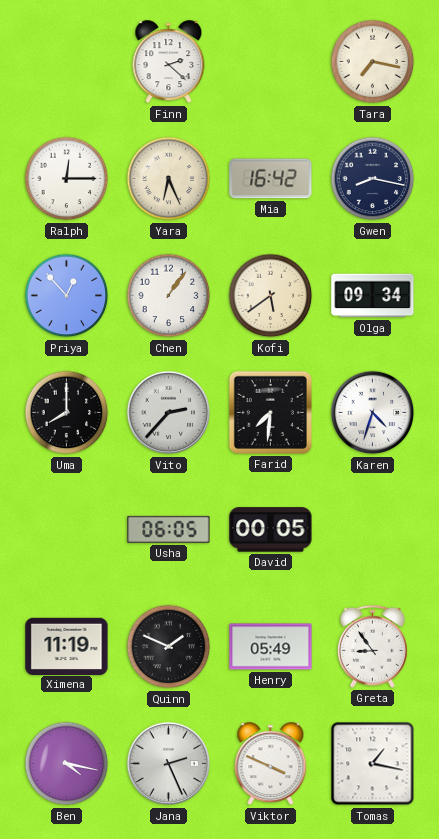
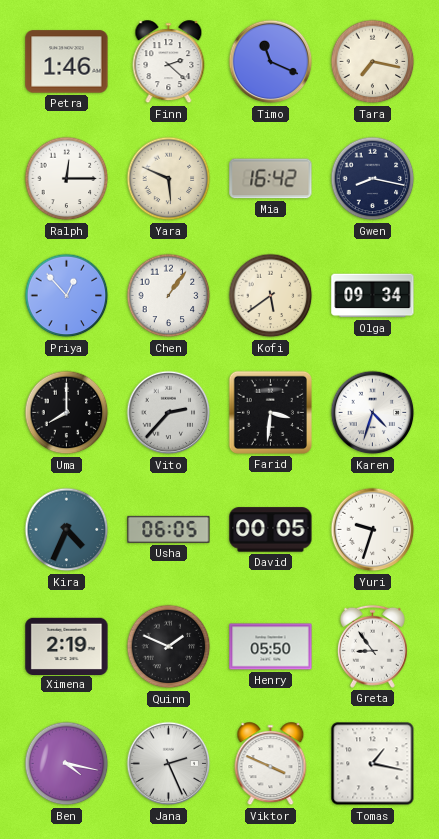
Petra: none -> 1:46
Timo: none -> 11:19
Yara: 6:26 -> 5:49
Farid: 7:31 -> 3:31
Kira: none -> 4:34
Yuri: none -> 9:33
Ximena: 11:19 -> 2:19
Henry: 05:49 -> 05:50
